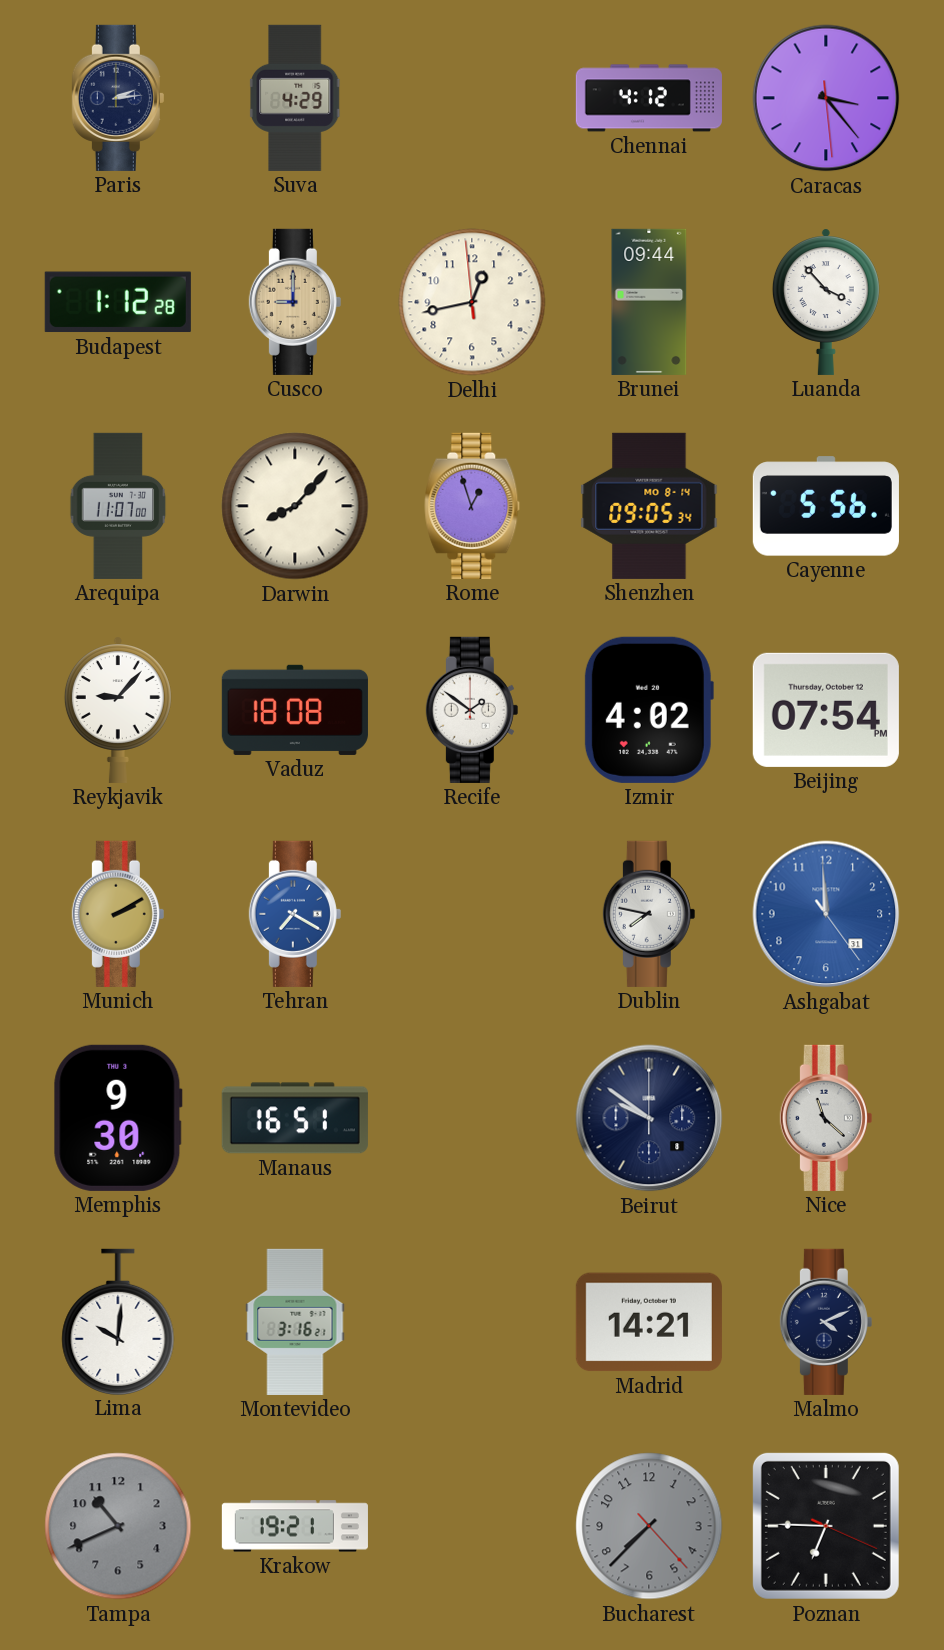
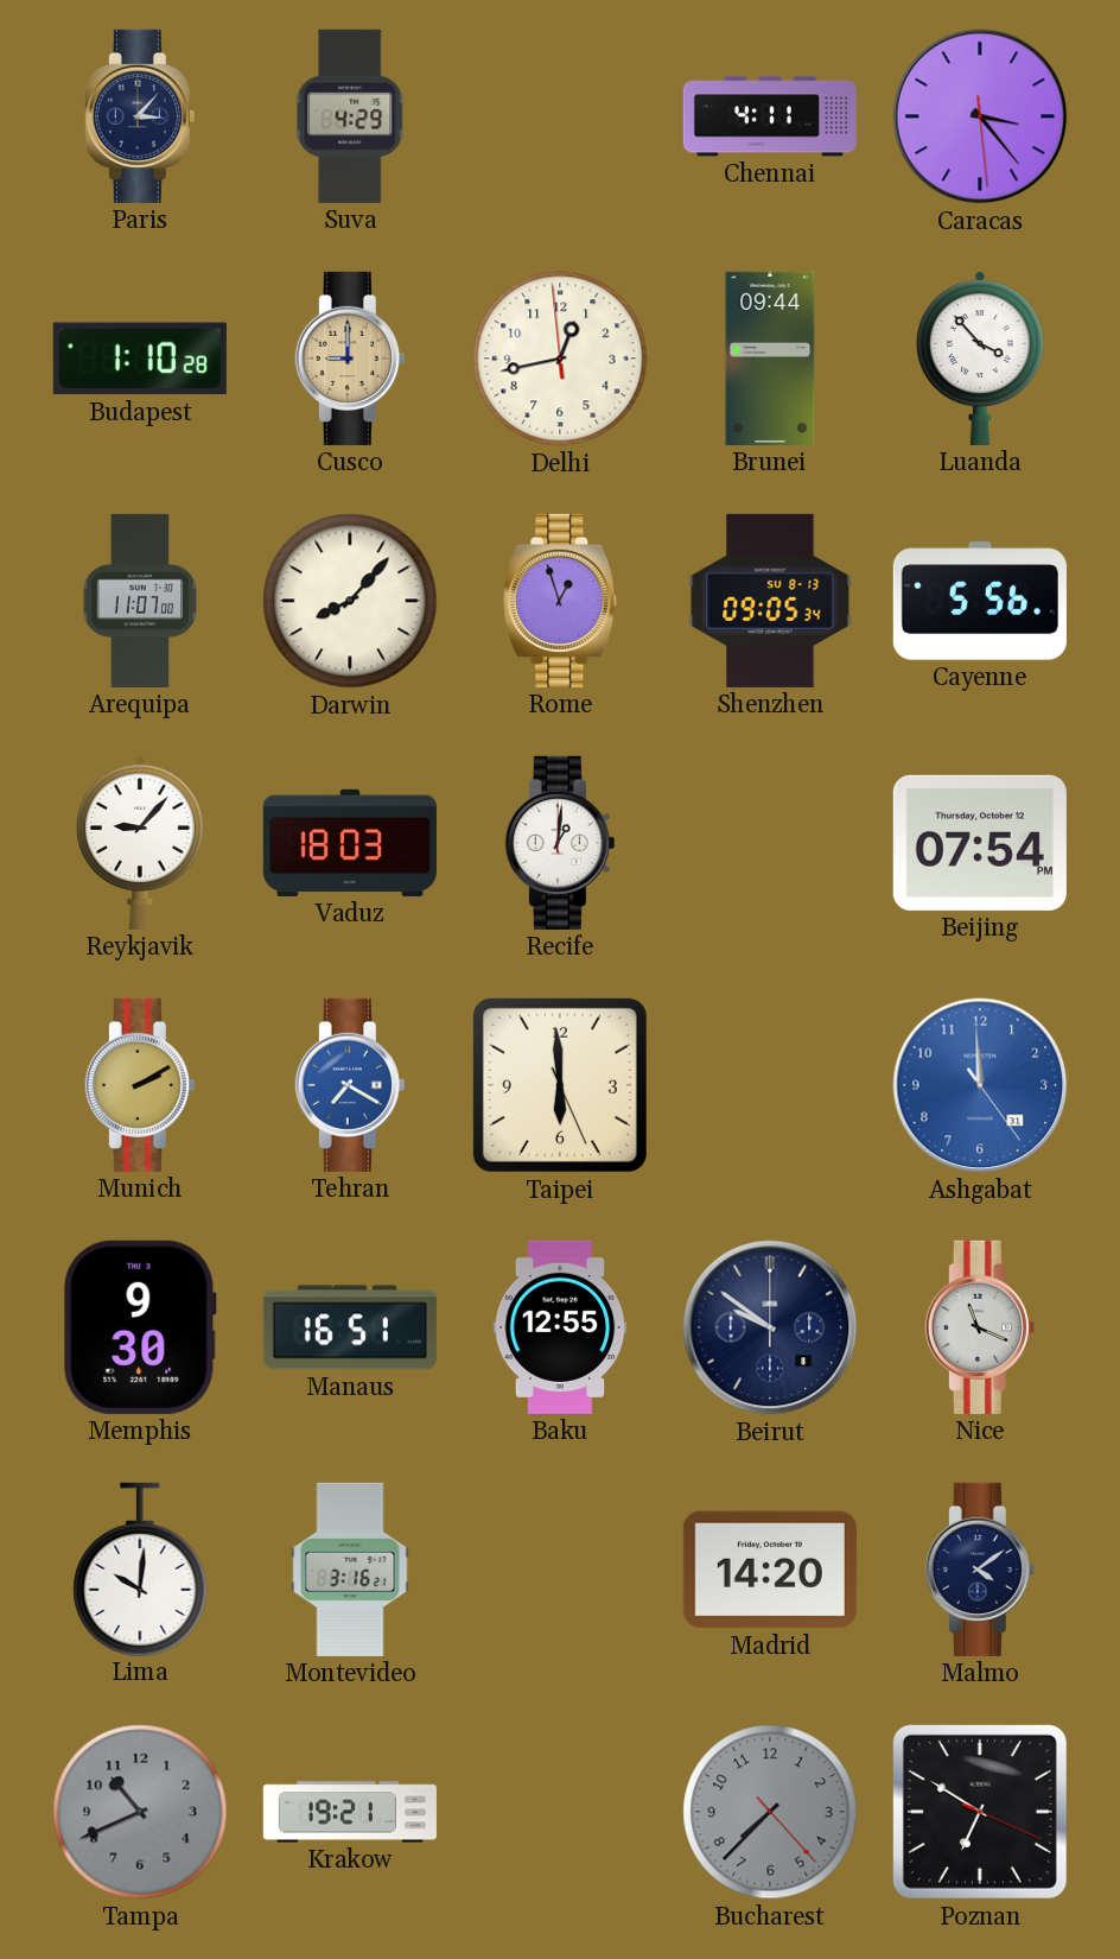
Paris: 2:14 -> 3:07
Chennai: 4:12 -> 4:11
Budapest: 1:12 -> 1:10
Shenzhen date: MO 8-14 -> SU 8-13
Vaduz: 18:08 -> 18:03
Recife: 1:51 -> 1:01
Izmir: 4:02 -> none
Taipei: none -> 5:59
Dublin: 7:47 -> none
Baku: none -> 12:55
Nice: 11:22 -> 11:19
Madrid: 14:21 -> 14:20
Malmo: 4:11 -> 4:09
Poznan: 6:45 -> 6:50
